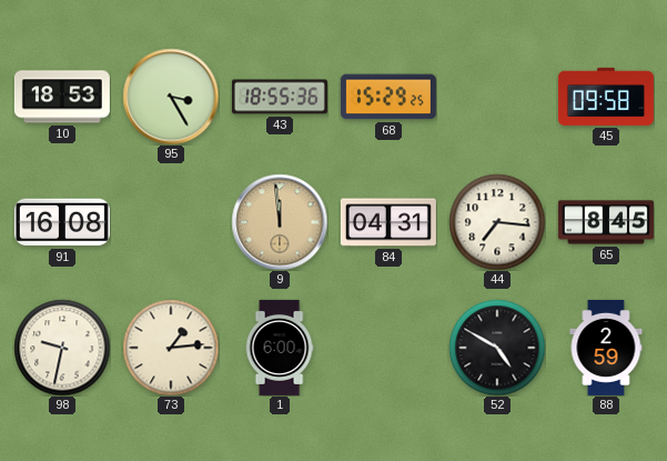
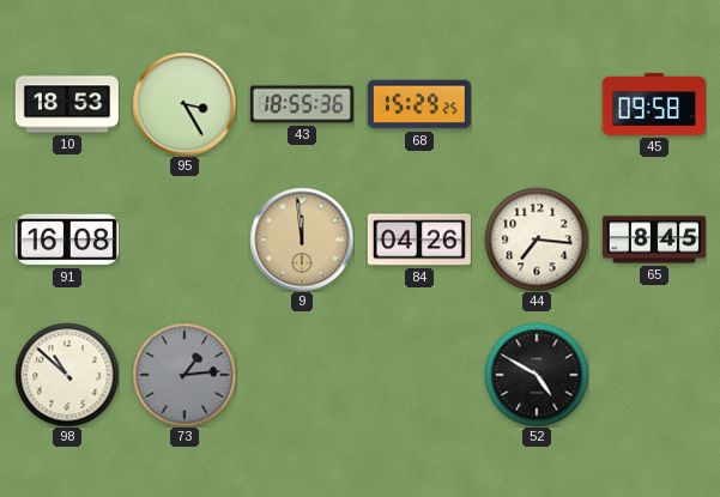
84: 04:31 -> 04:26
98: 9:32 -> 10:52
73 dial: cream -> grey
1: 6:00 -> none
88: 2:59 -> none
